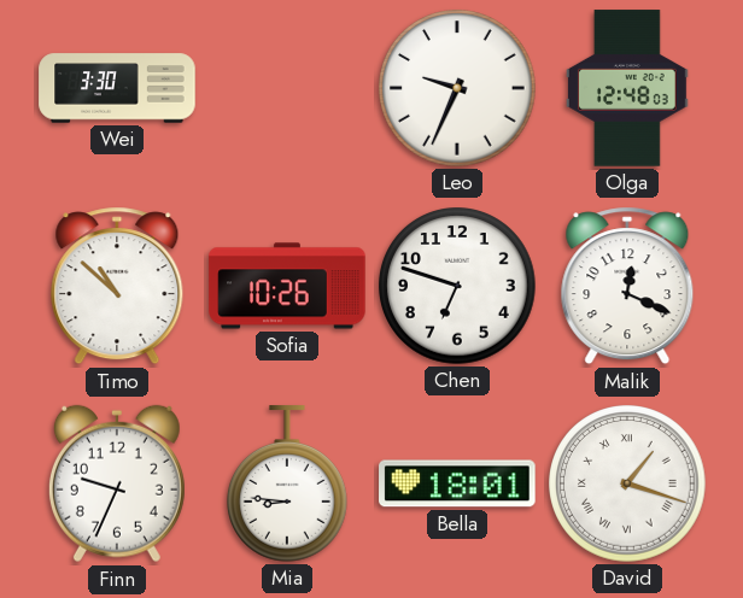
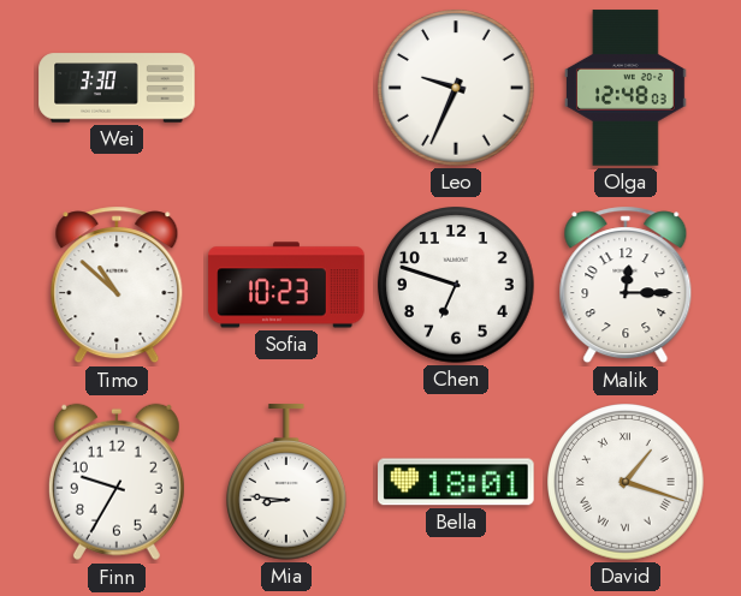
Sofia: 10:26 -> 10:23
Malik: 12:19 -> 12:15
Finn: 9:34 -> 9:35
